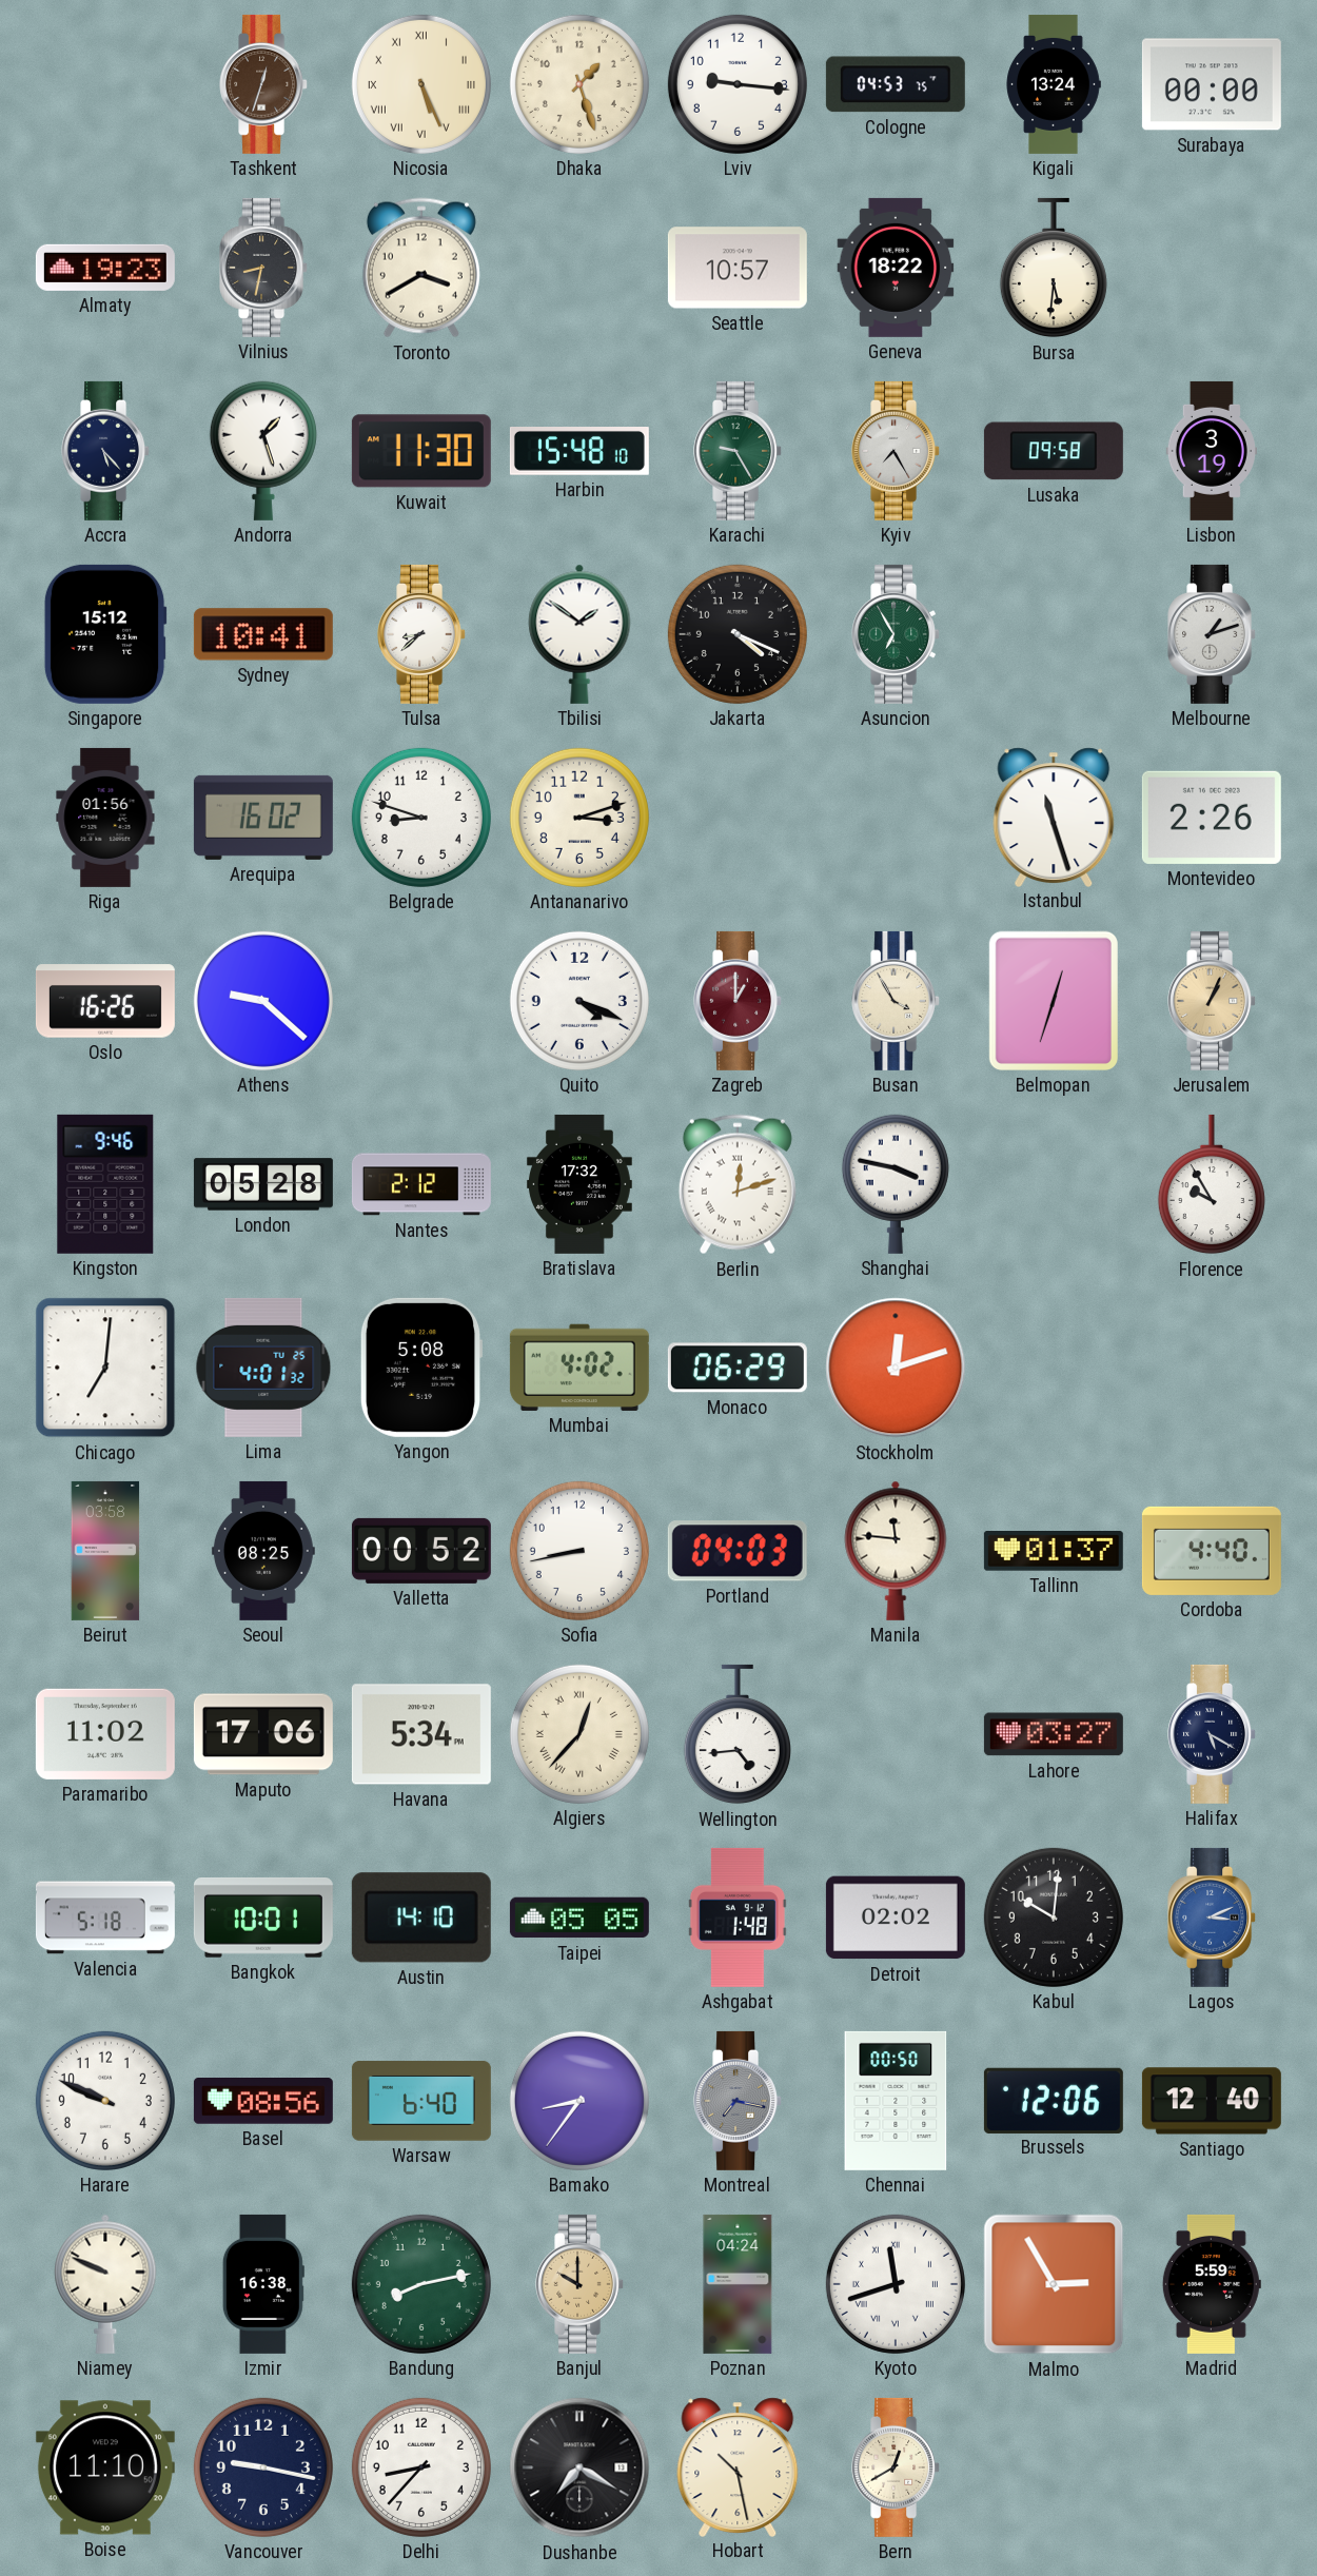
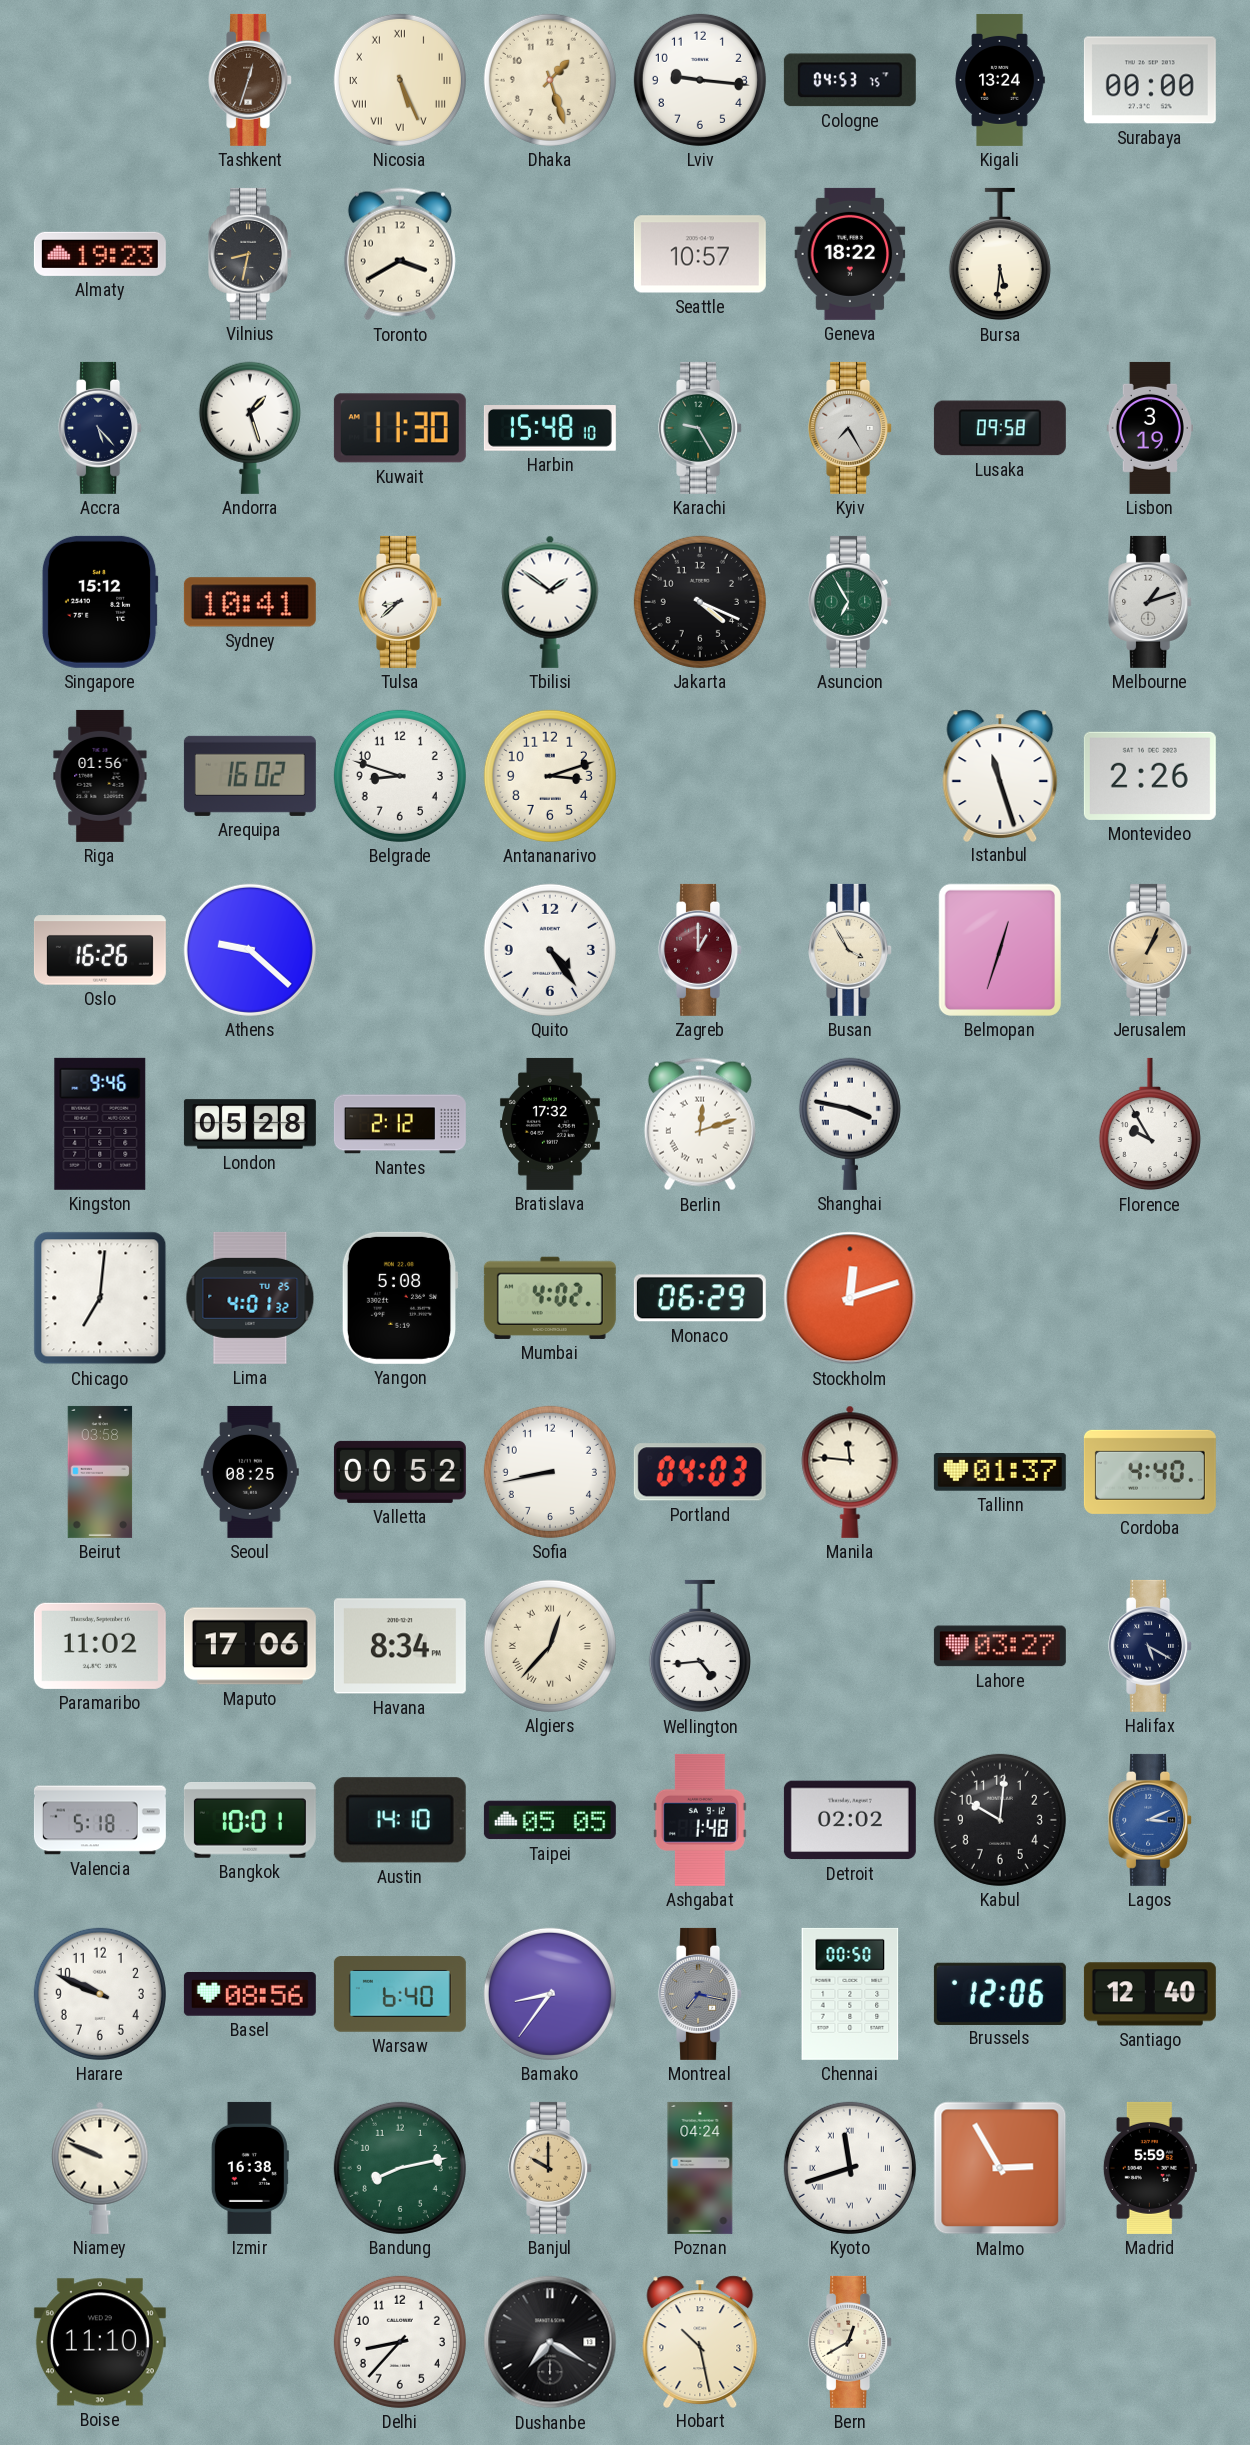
Quito: 4:19 -> 4:24
Havana: 5:34 -> 8:34
Vancouver: 9:17 -> none
